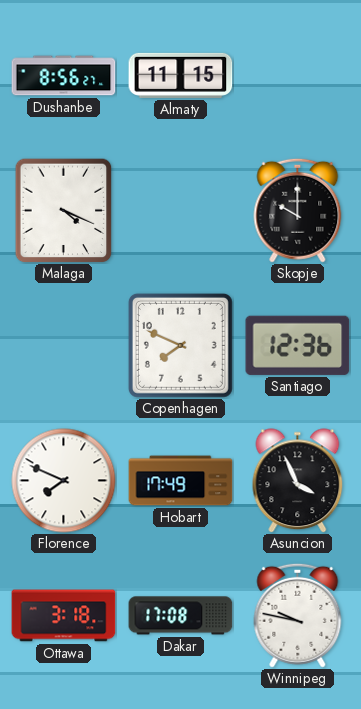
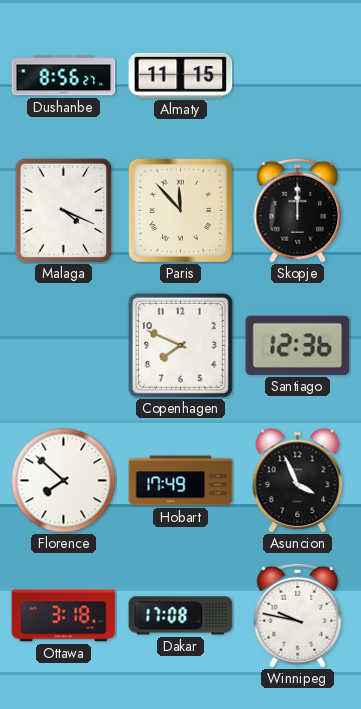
Paris: none -> 11:53
Skopje: 10:00 -> 12:00
Florence: 7:49 -> 7:52
